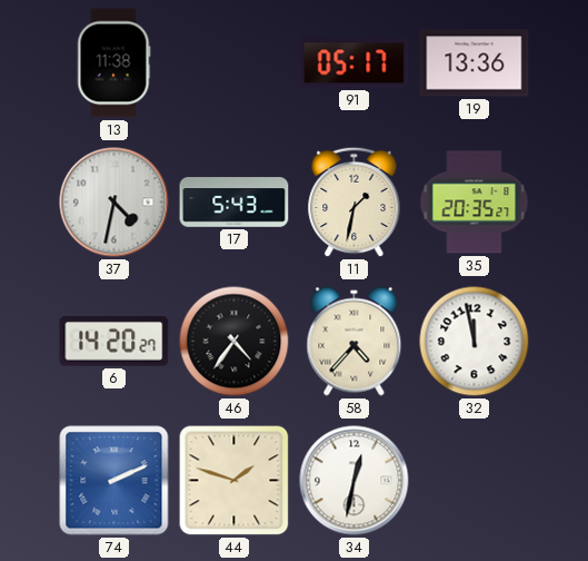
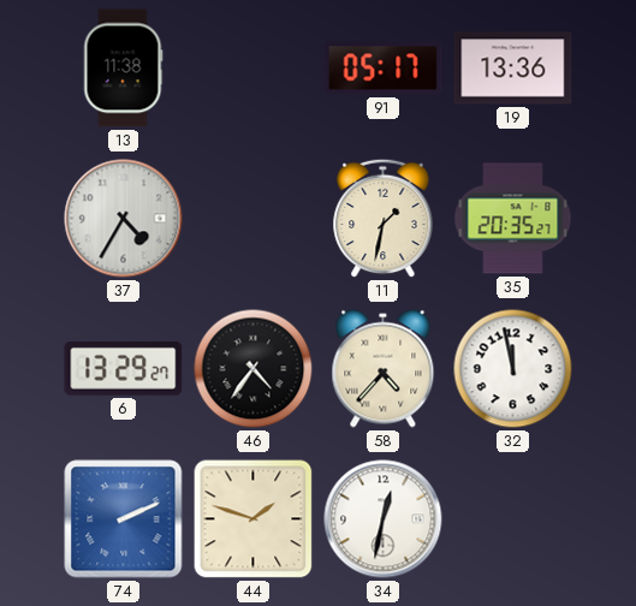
37: 4:32 -> 4:35
17: 5:43 -> none
6: 14:20 -> 13:29
